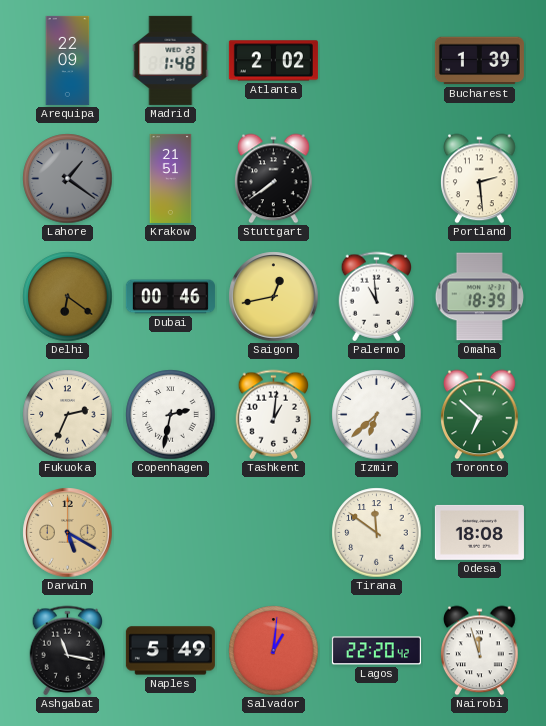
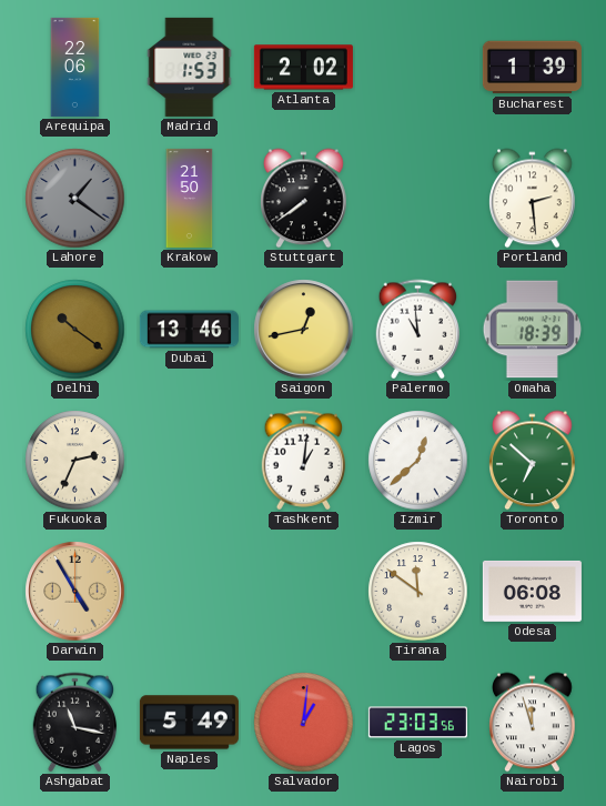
Arequipa: 22:09 -> 22:06
Madrid: 1:48 -> 1:53
Krakow: 21:51 -> 21:50
Delhi: 6:21 -> 10:21
Dubai: 00:46 -> 13:46
Copenhagen: 2:32 -> none
Izmir: 6:38 -> 12:38
Darwin: 5:20 -> 4:55
Odesa: 18:08 -> 06:08
Lagos: 22:20 -> 23:03
